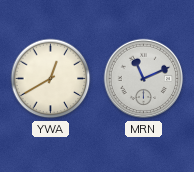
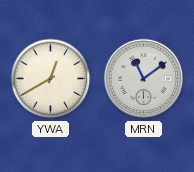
MRN: 11:11 -> 11:09
